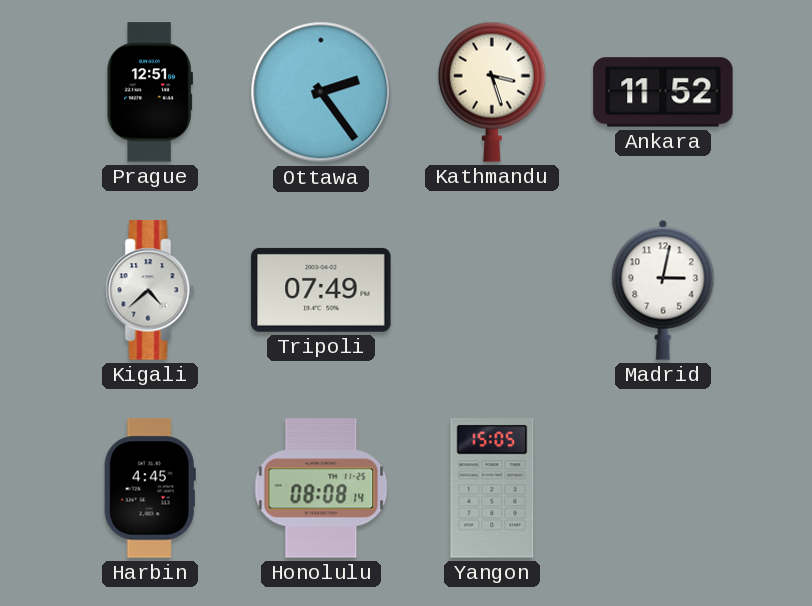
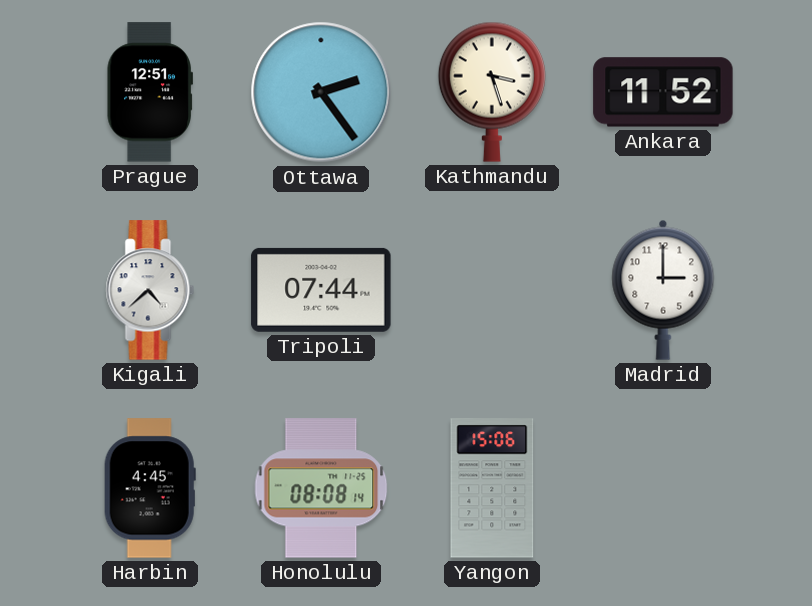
Tripoli: 07:49 -> 07:44
Madrid: 3:02 -> 3:00
Yangon: 15:05 -> 15:06
